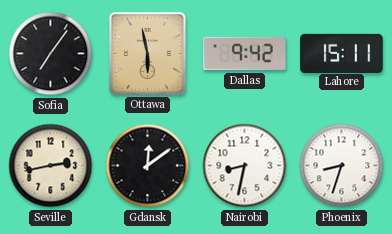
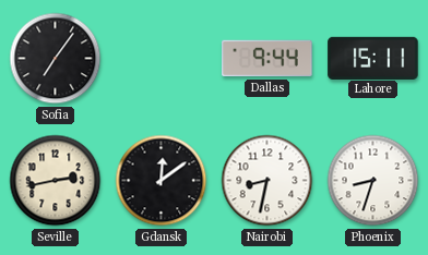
Ottawa: 5:58 -> none
Dallas: 9:42 -> 9:44
